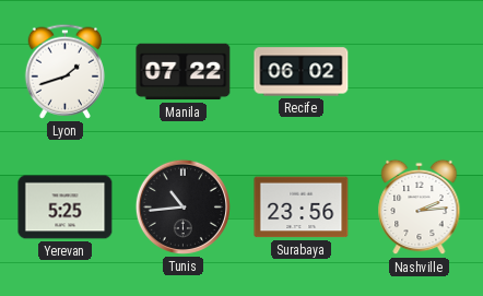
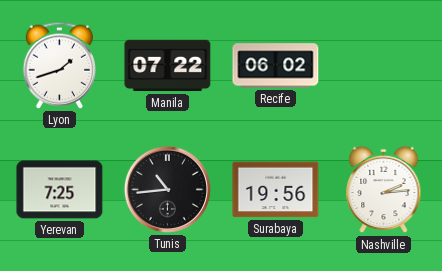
Yerevan: 5:25 -> 7:25
Surabaya: 23:56 -> 19:56
